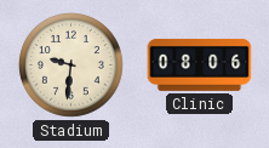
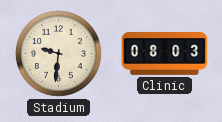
Clinic: 08:06 -> 08:03
